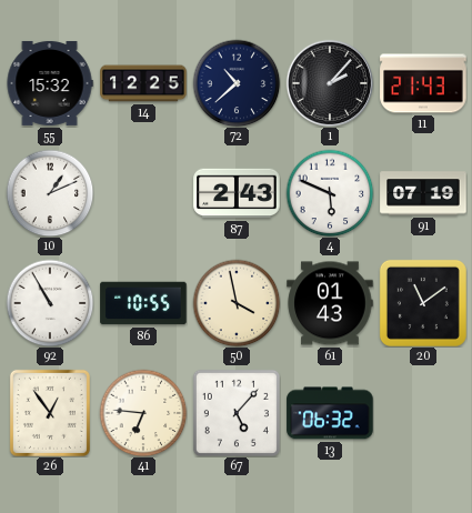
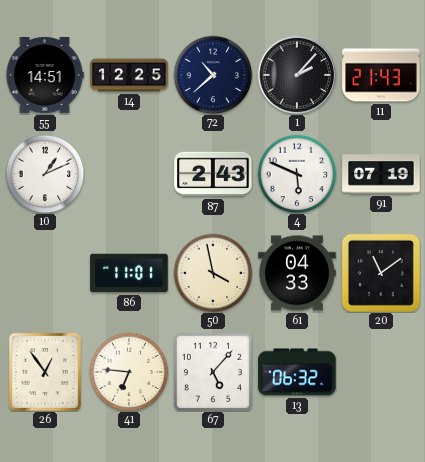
55: 15:32 -> 14:51
92: 10:55 -> none
86: 10:55 -> 11:01
61: 01:43 -> 04:33
